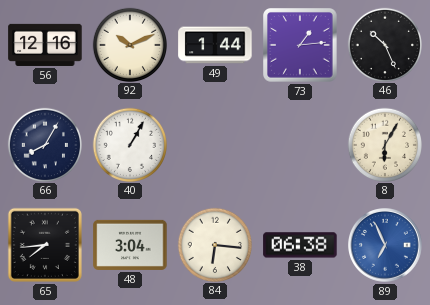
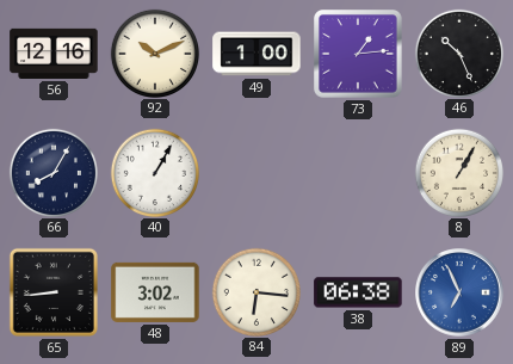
49: 1:44 -> 1:00
8: 6:05 -> 1:05
65: 7:44 -> 8:44
48: 3:04 -> 3:02
